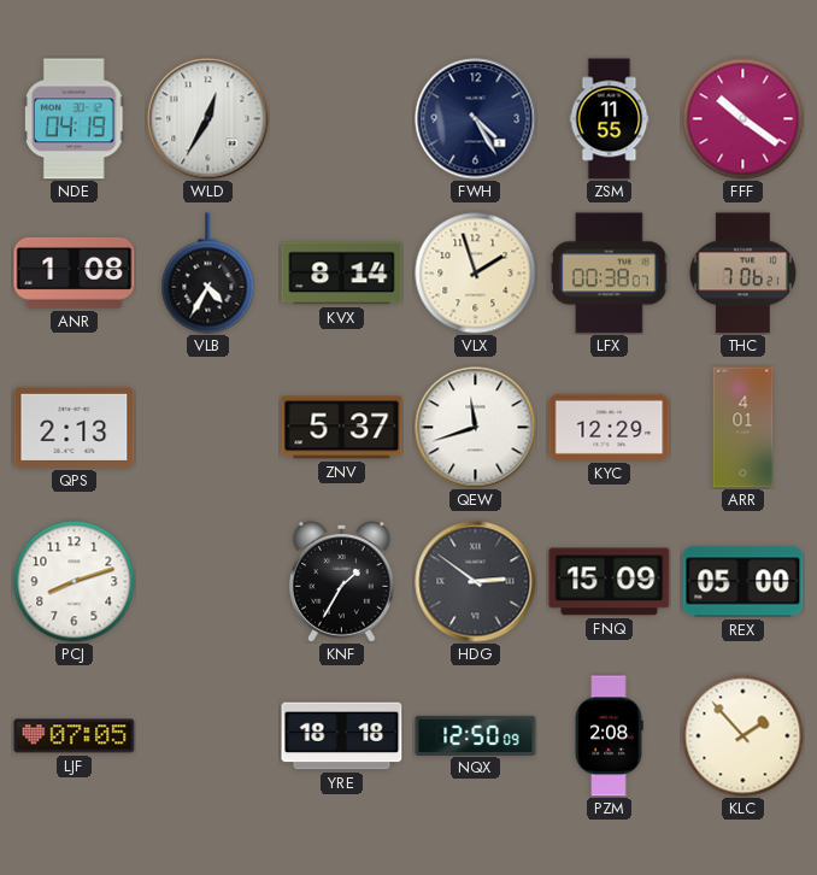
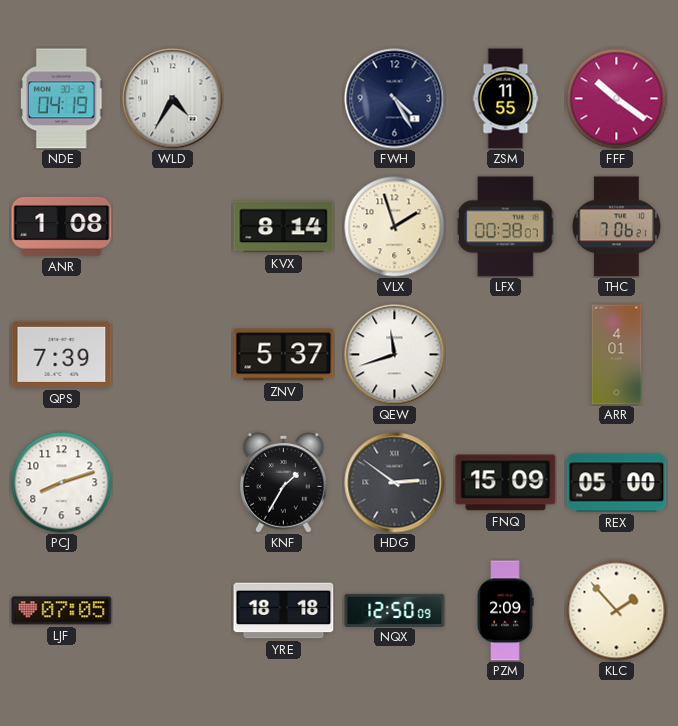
WLD: 12:35 -> 4:35
VLB: 4:35 -> none
QPS: 2:13 -> 7:39
KYC: 12:29 -> none
PZM: 2:08 -> 2:09
